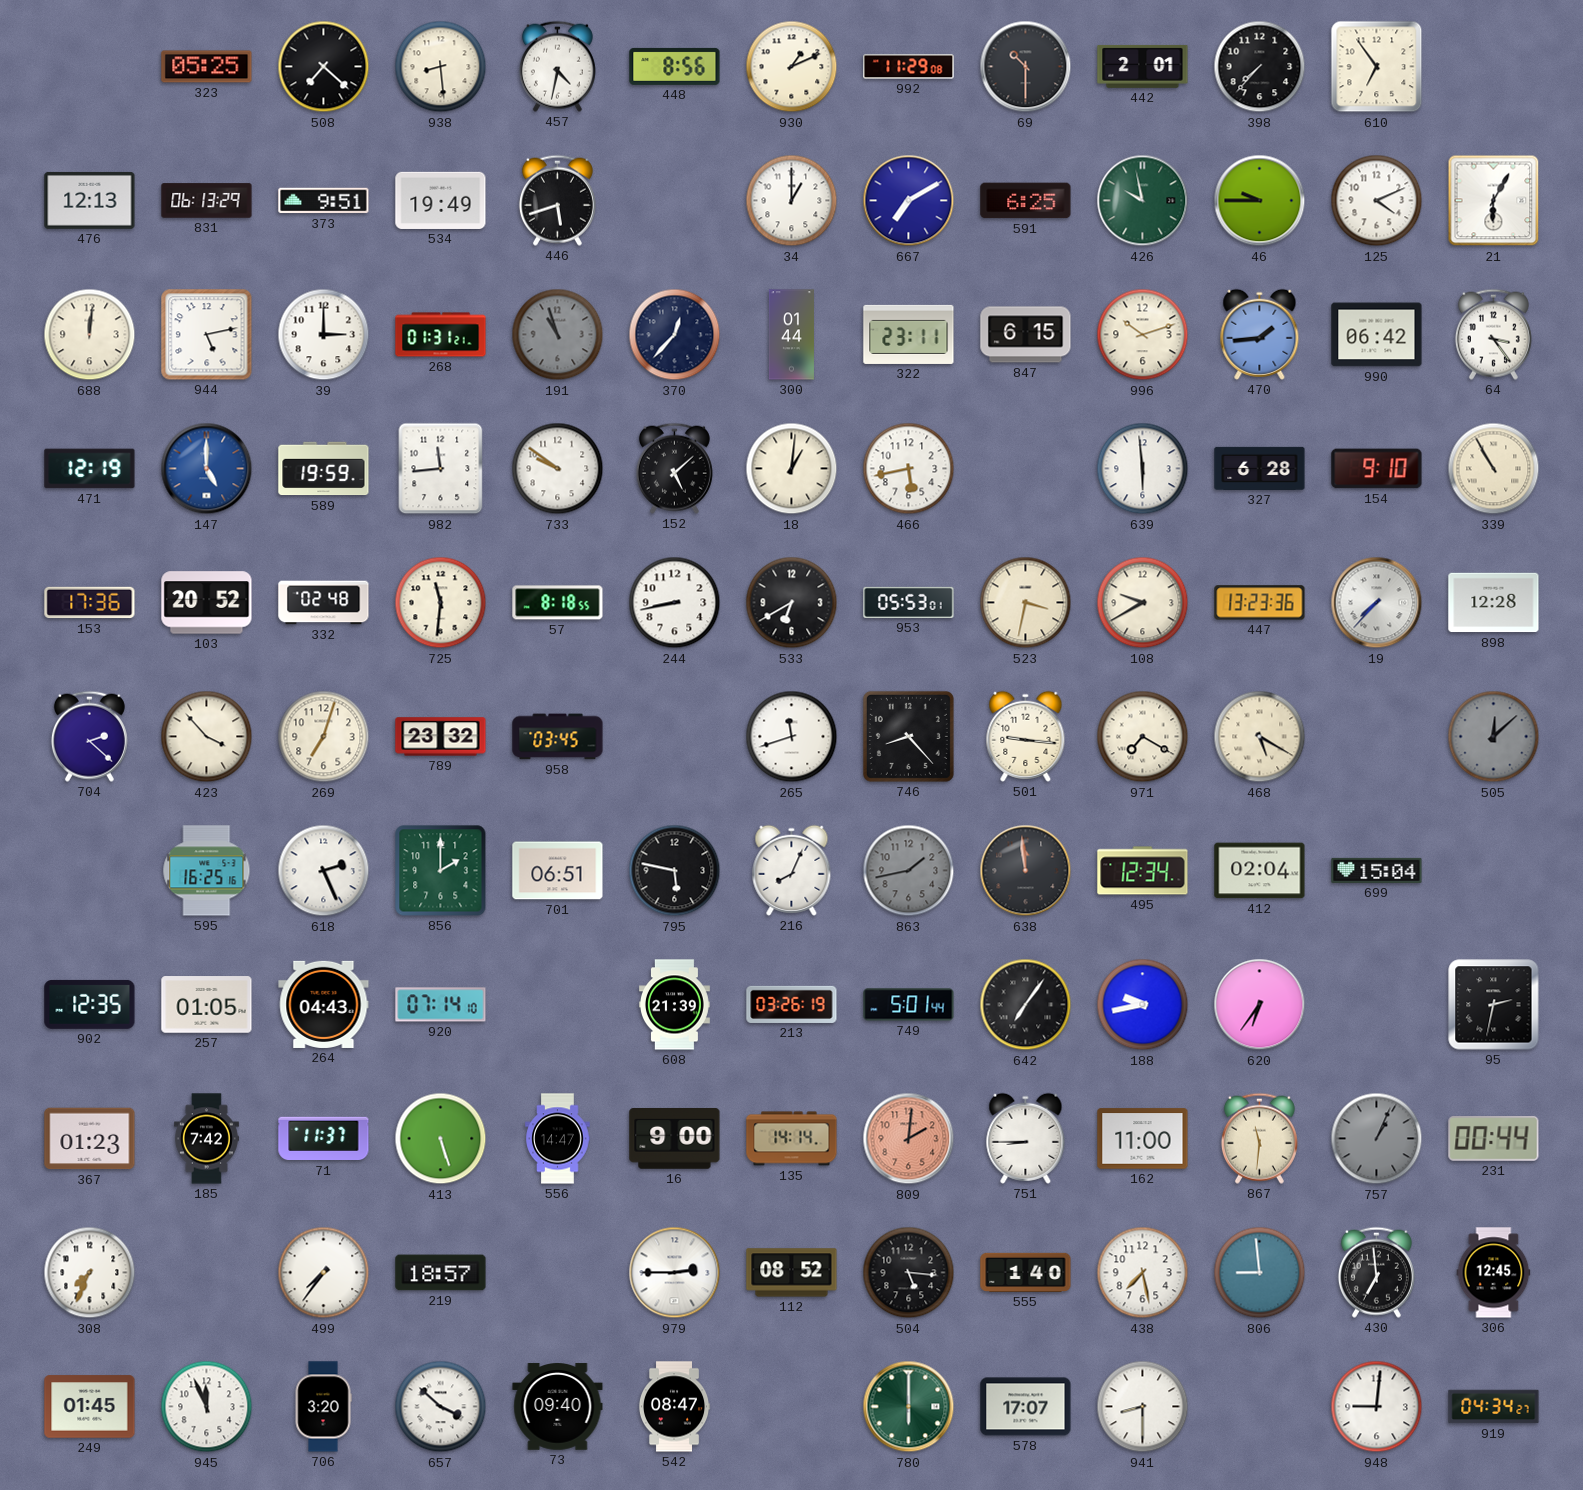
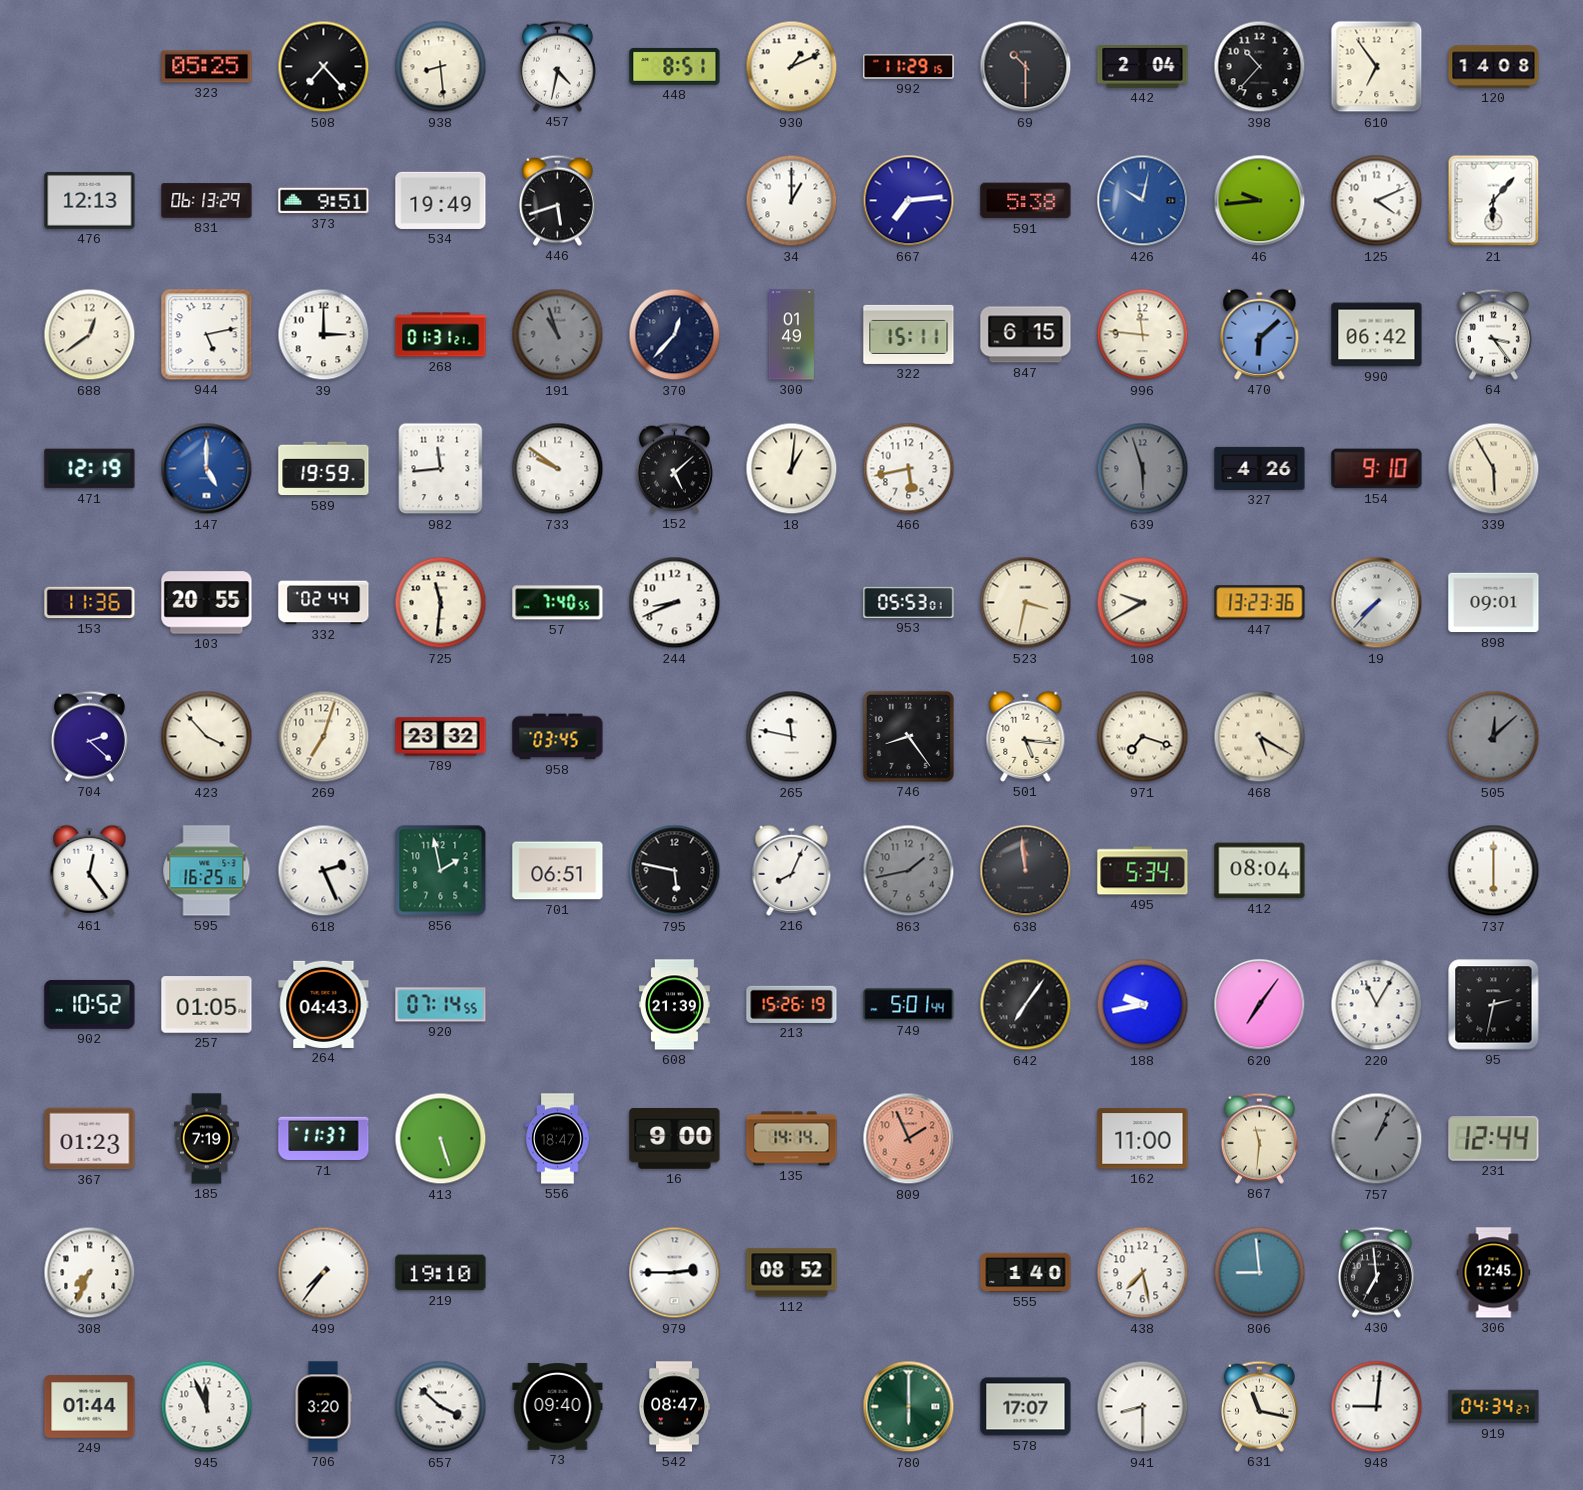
508: 7:22 -> 7:23
448: 8:56 -> 8:51
992: 11:29:08 -> 11:29:15
442: 2:01 -> 2:04
398: 7:37 -> 10:37
120: none -> 14:08
667: 7:10 -> 7:14
591: 6:25 -> 5:38
426: 9:58 -> 10:02
426 dial: green -> blue
46: 9:45 -> 9:44
21: 6:05 -> 6:07
688: 12:01 -> 12:39
300: 01:44 -> 01:49
322: 23:11 -> 15:11
996: 10:12 -> 11:46
470: 1:44 -> 6:08
639: 5:59 -> 5:57
639 dial: white -> grey
327: 6:28 -> 4:26
339: 10:55 -> 5:55
153: 17:36 -> 11:36
103: 20:52 -> 20:55
332: 02:48 -> 02:44
57: 8:18 -> 7:40
244: 8:43 -> 8:41
533: 6:40 -> none
898: 12:28 -> 09:01
265: 11:42 -> 11:47
746: 8:23 -> 8:24
501: 9:16 -> 5:16
971: 7:20 -> 7:18
461: none -> 12:24
856: 2:00 -> 1:58
495: 12:34 -> 5:34
412: 02:04 -> 08:04
699: 15:04 -> none
737: none -> 6:00
902: 12:35 -> 10:52
920: 07:14:10 -> 07:14:55
213: 03:26 -> 15:26
620: 6:36 -> 7:06
220: none -> 11:05
185: 7:42 -> 7:19
556: 14:47 -> 18:47
809: 2:01 -> 1:56
751: 8:45 -> none
231: 00:44 -> 12:44
219: 18:57 -> 19:10
504: 5:16 -> none
249: 01:45 -> 01:44
631: none -> 11:17
